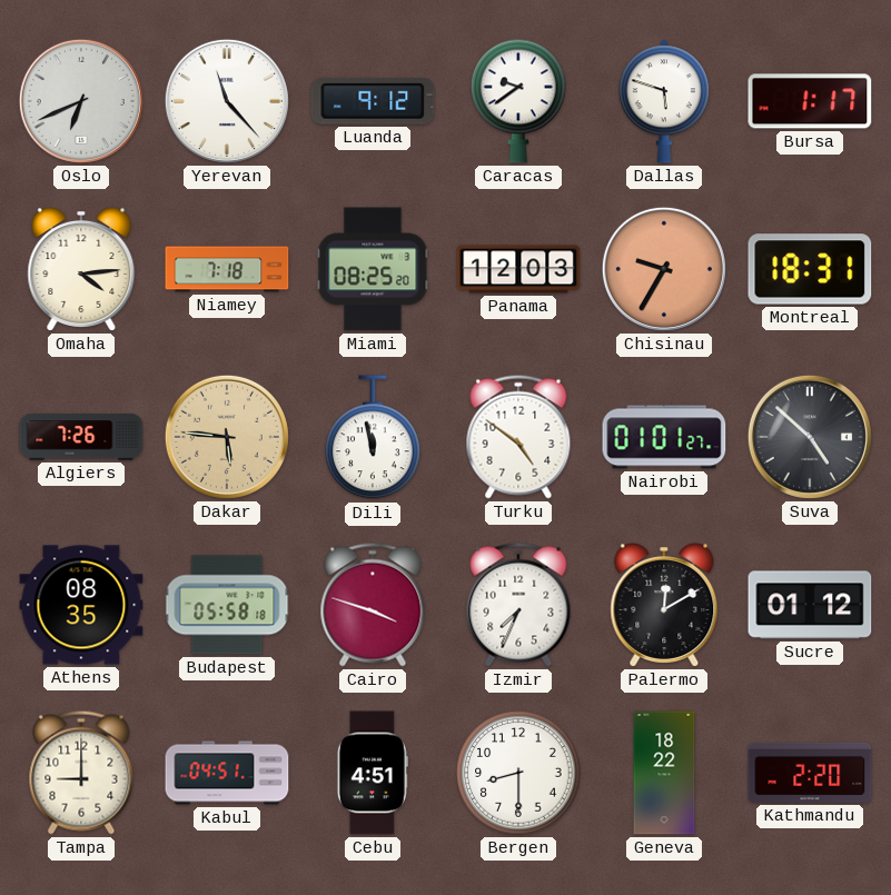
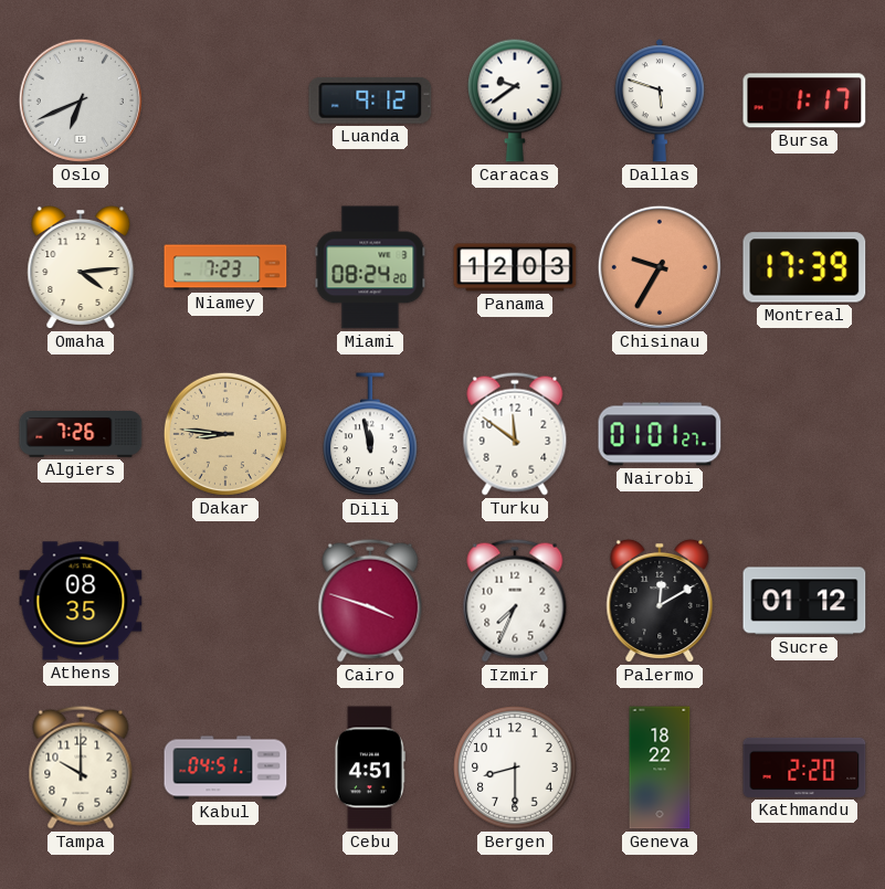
Yerevan: 11:23 -> none
Niamey: 7:18 -> 7:23
Miami: 08:25 -> 08:24
Montreal: 18:31 -> 17:39
Dakar: 5:46 -> 8:46
Turku: 4:51 -> 11:51
Suva: 4:52 -> none
Budapest: 05:58 -> none
Tampa: 9:00 -> 10:00
